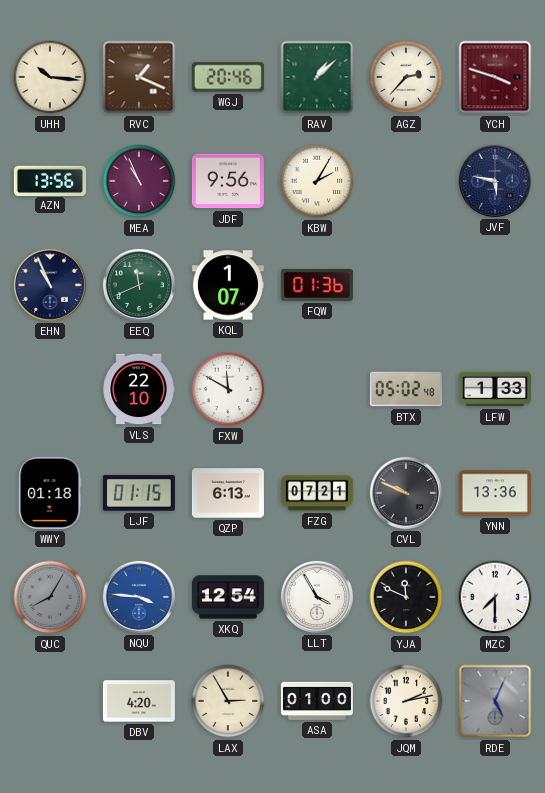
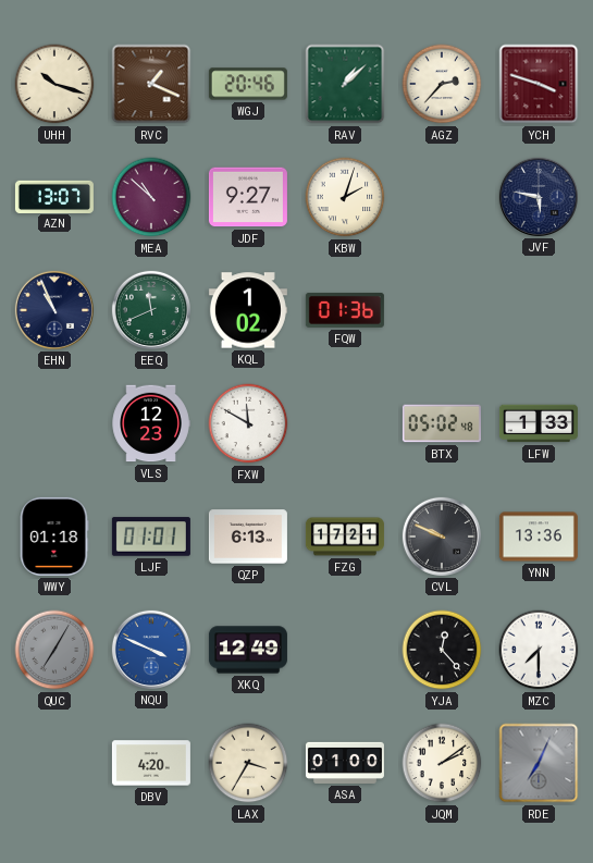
UHH: 10:16 -> 10:18
AZN: 13:56 -> 13:07
MEA: 10:56 -> 10:52
JDF: 9:56 -> 9:27
KBW: 2:05 -> 2:03
KQL: 1:07 -> 1:02
VLS: 22:10 -> 12:23
LJF: 01:15 -> 01:01
FZG: 07:21 -> 17:21
QUC: 8:05 -> 7:05
NQU: 3:46 -> 3:49
XKQ: 12:54 -> 12:49
LLT: 3:55 -> none
YJA: 11:49 -> 12:23
LAX: 2:55 -> 3:35
JQM: 2:13 -> 2:09
RDE: 5:04 -> 7:04
